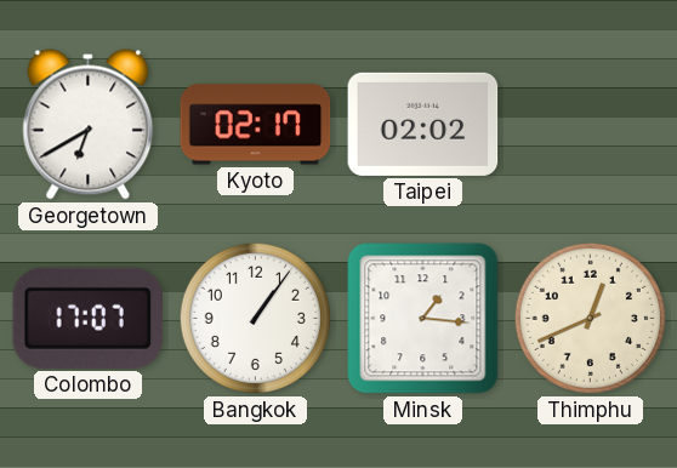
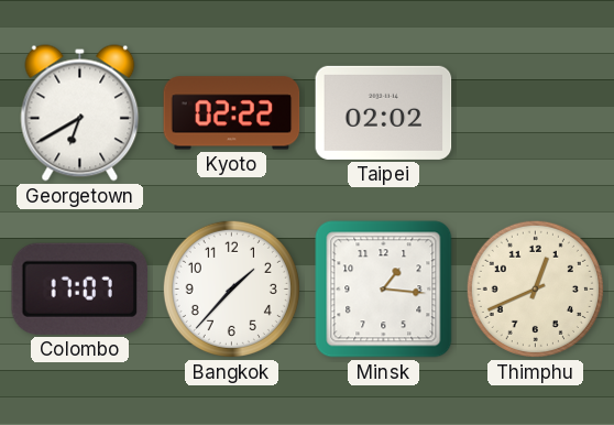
Kyoto: 02:17 -> 02:22
Bangkok: 1:06 -> 1:37
